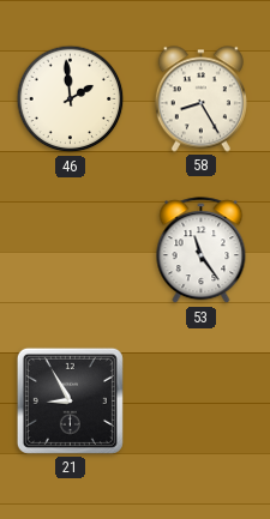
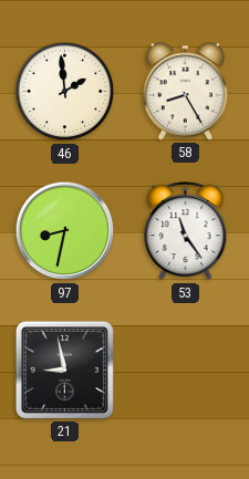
97: none -> 8:32
21: 8:55 -> 8:58
